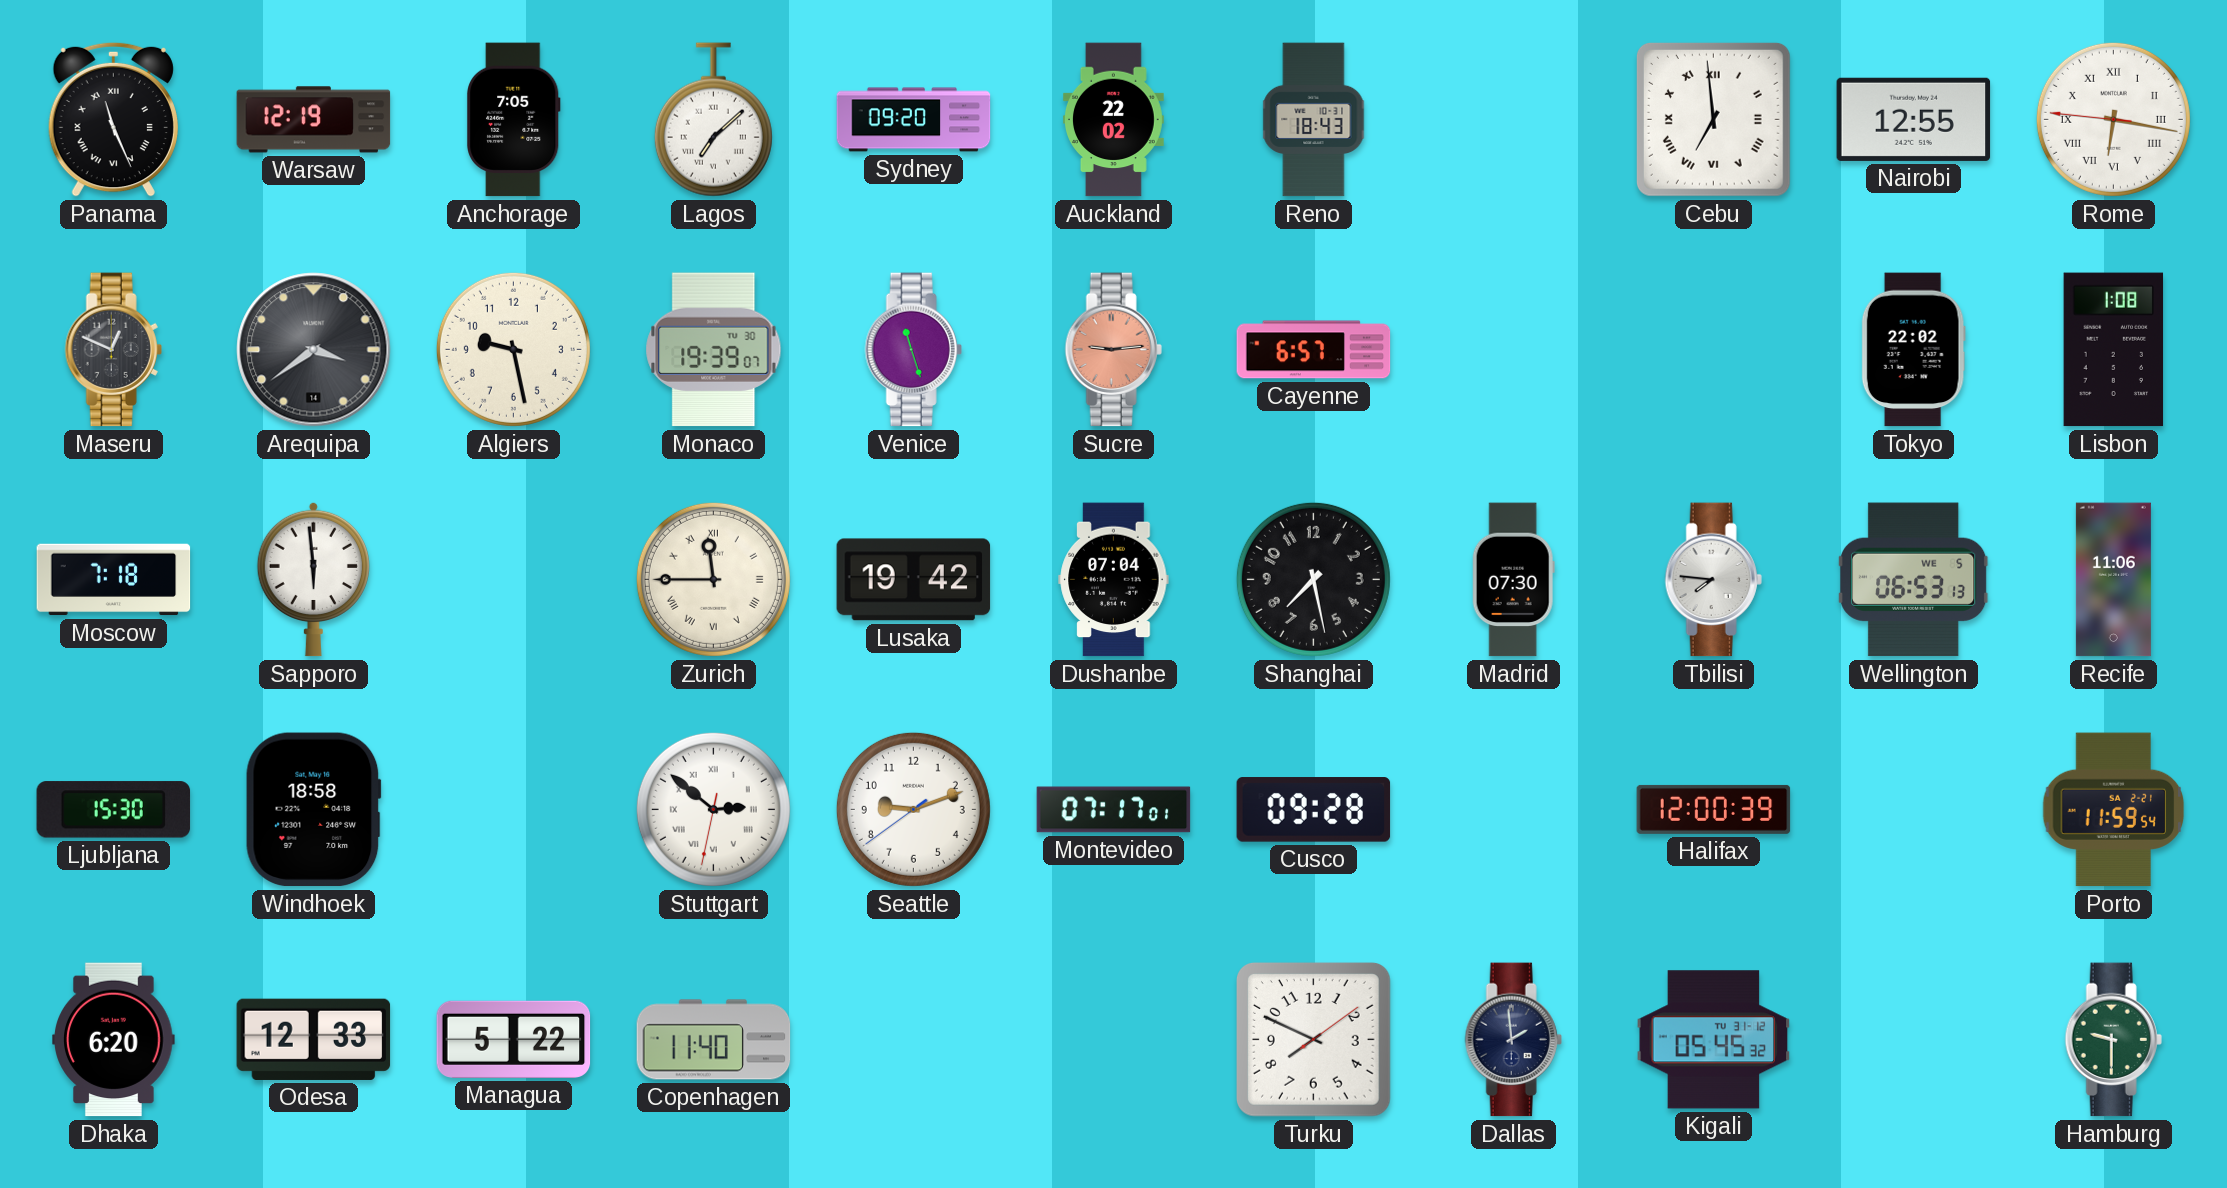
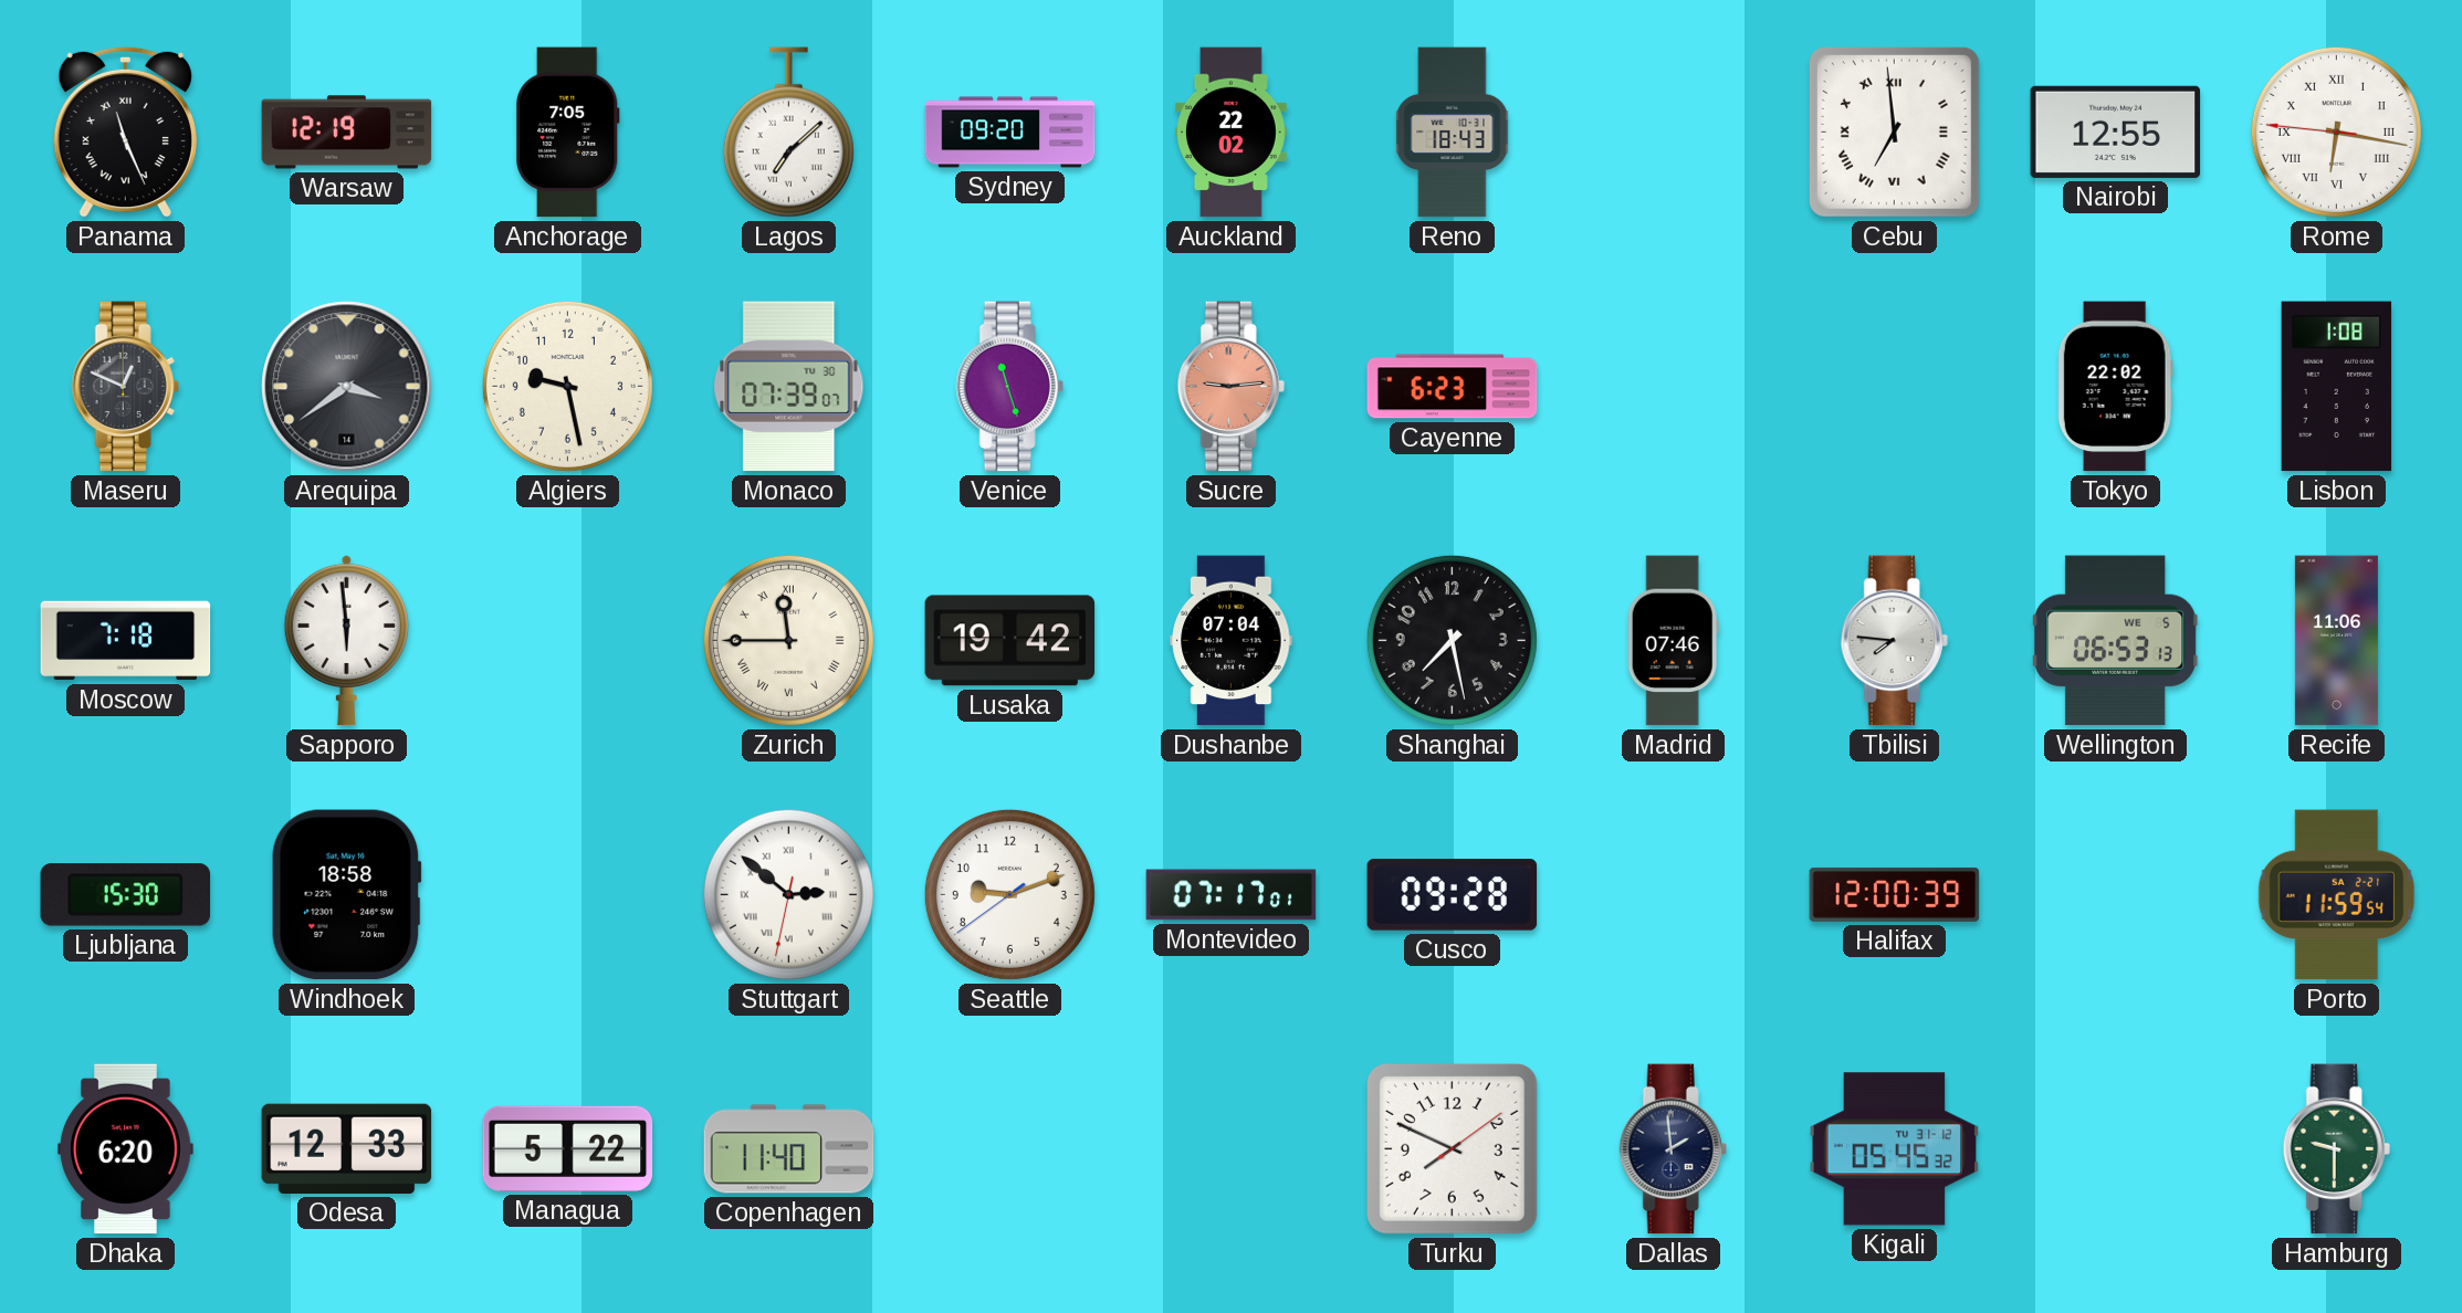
Monaco: 19:39 -> 07:39
Cayenne: 6:57 -> 6:23
Madrid: 07:30 -> 07:46
